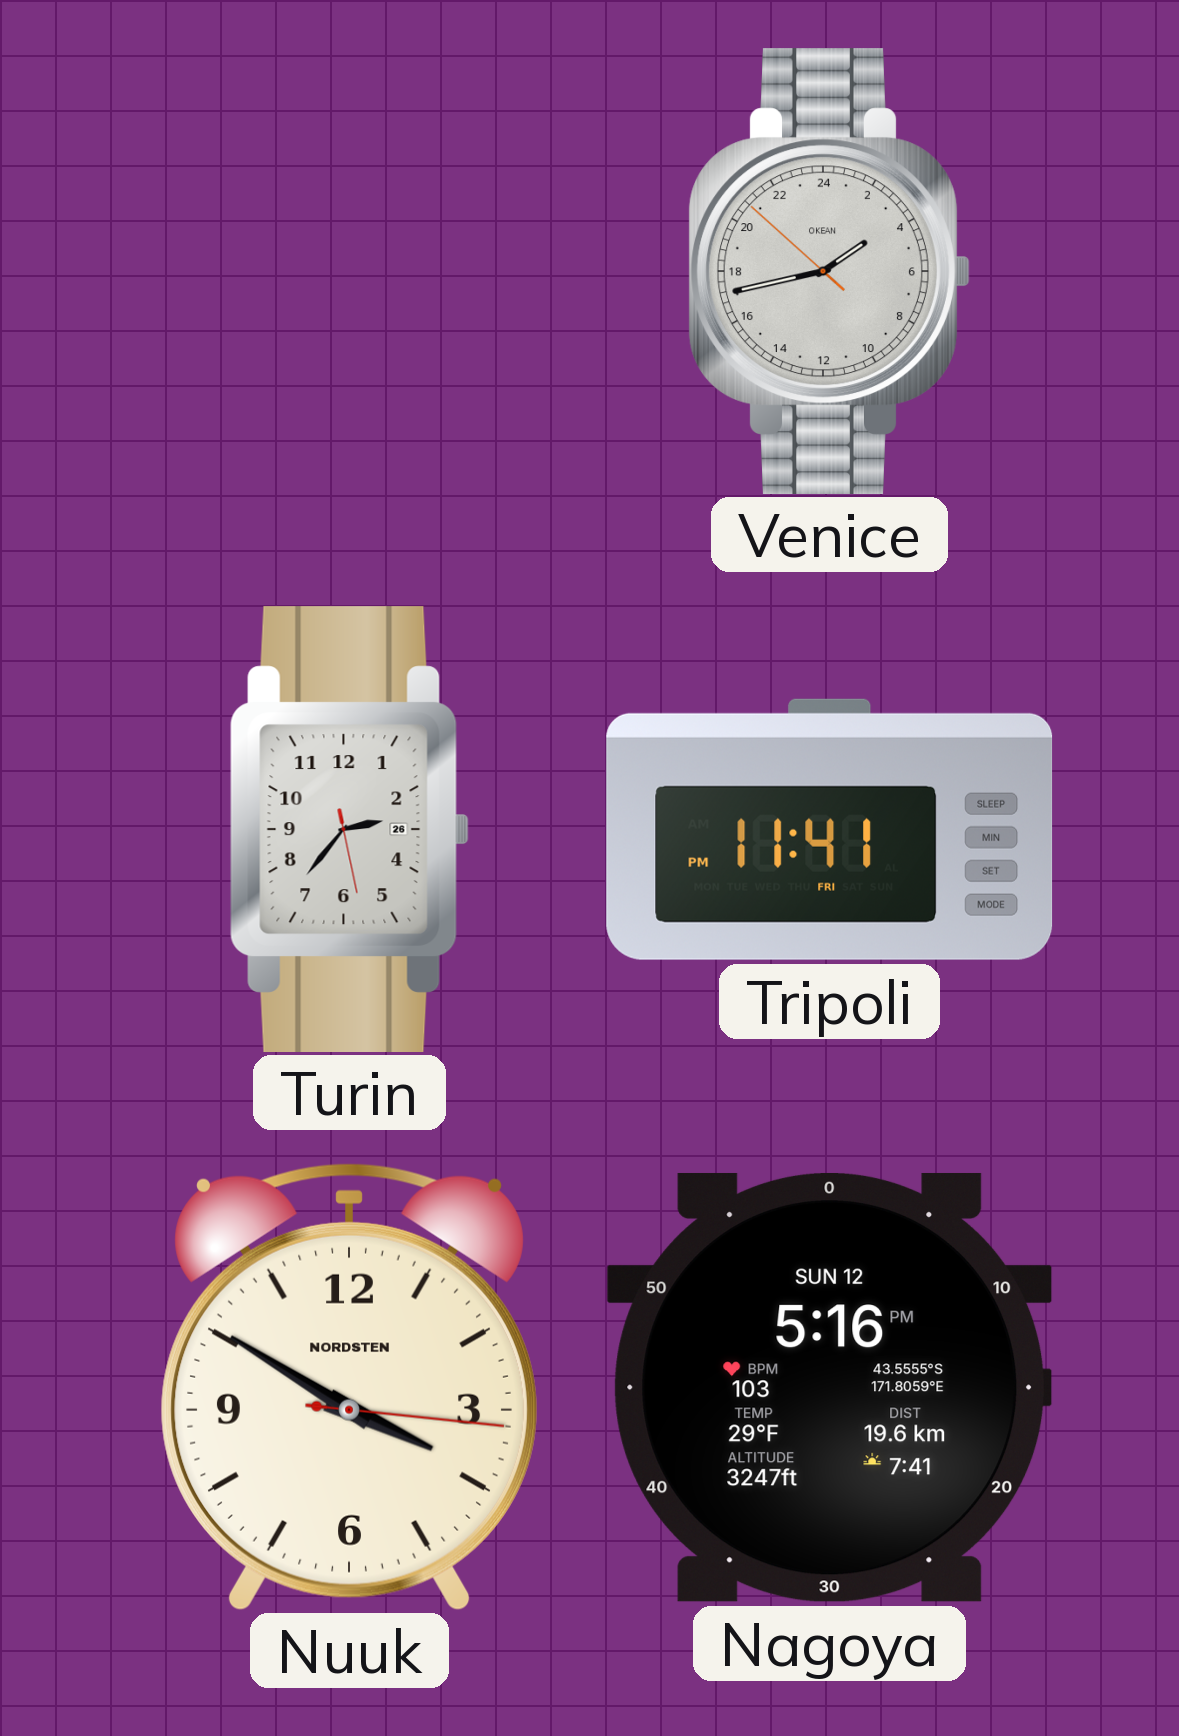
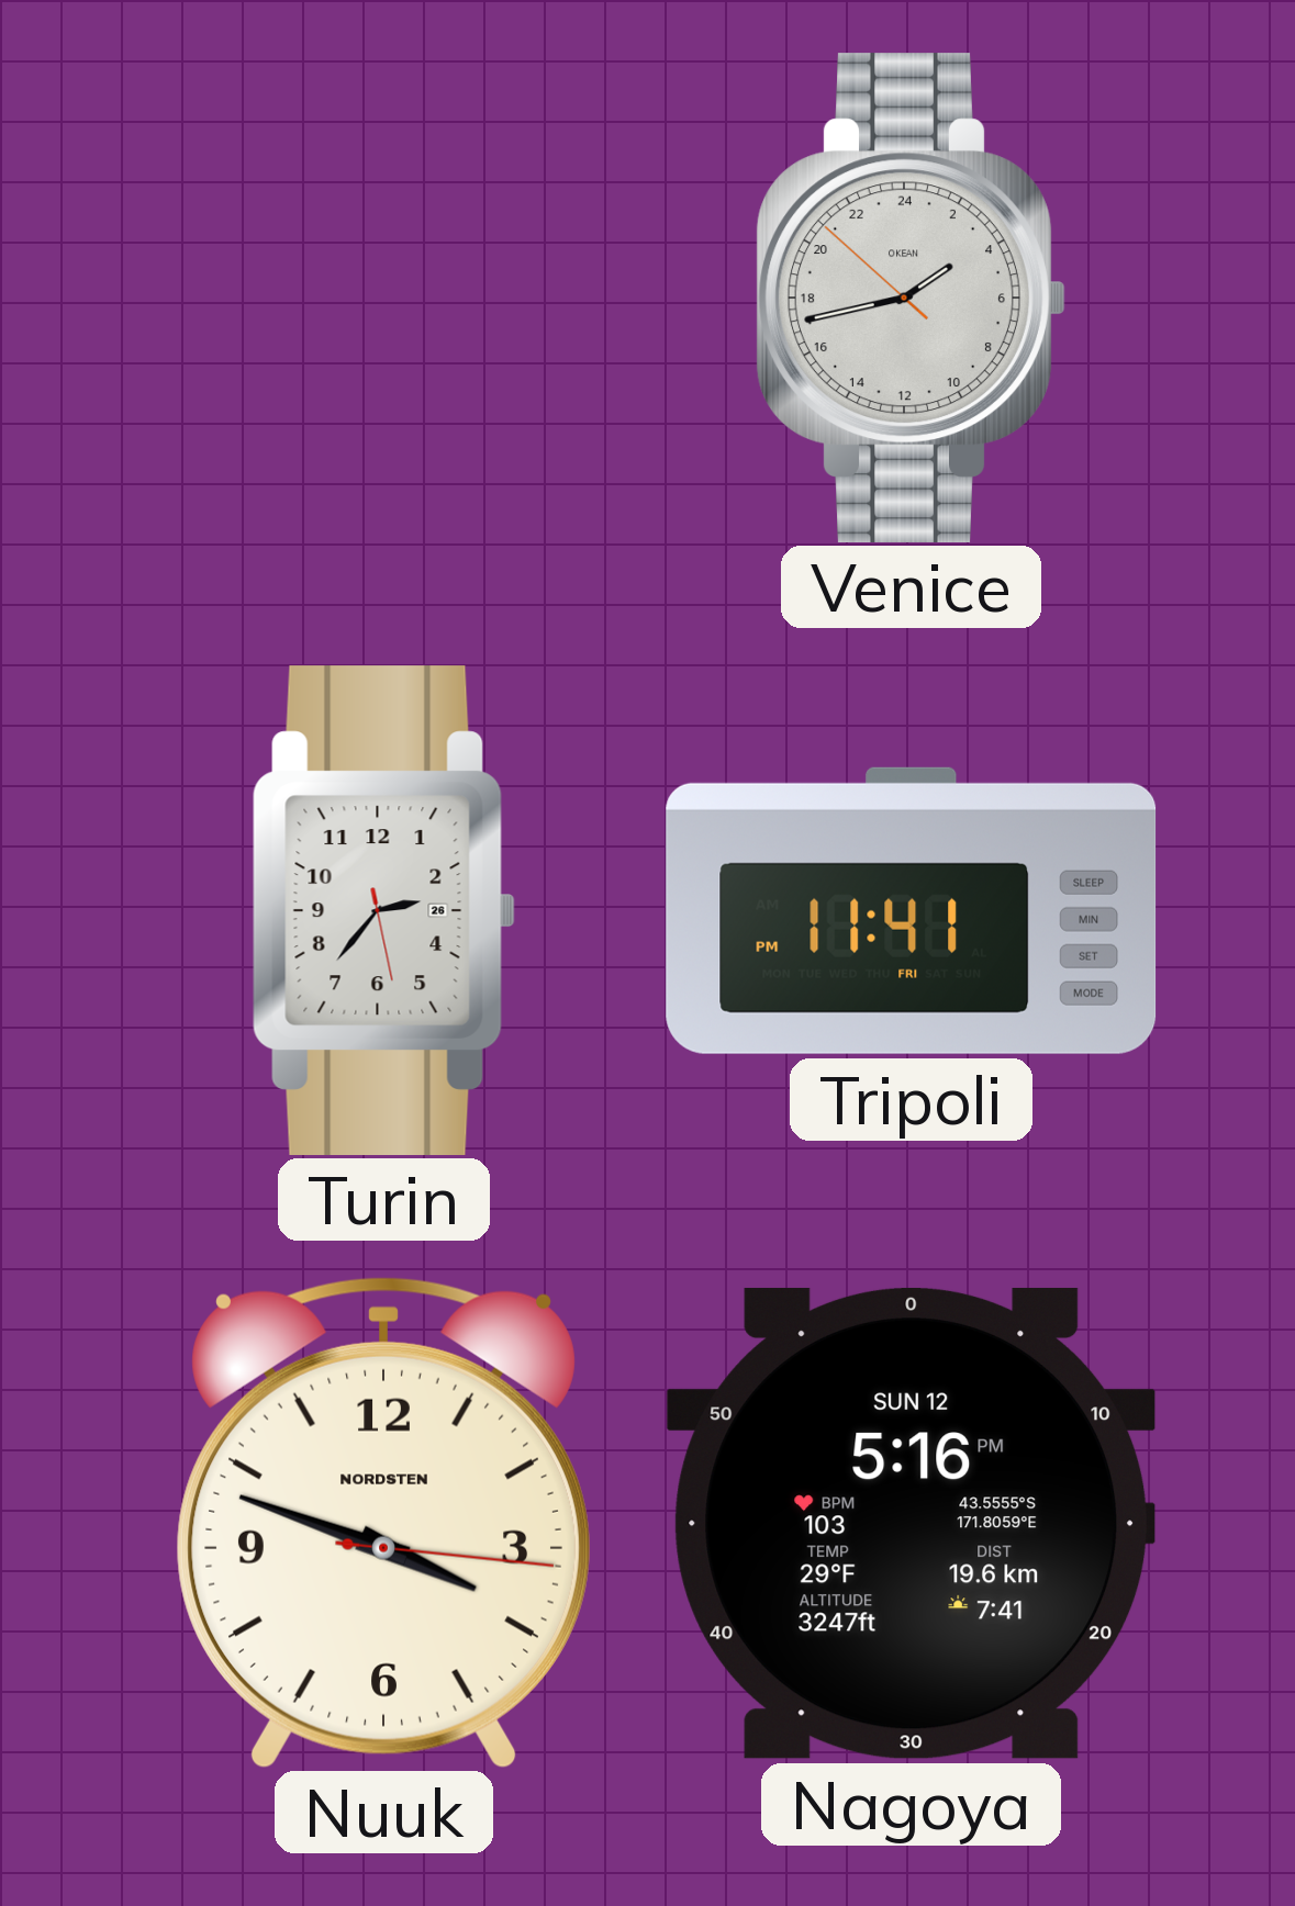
Nuuk: 3:50 -> 3:48
